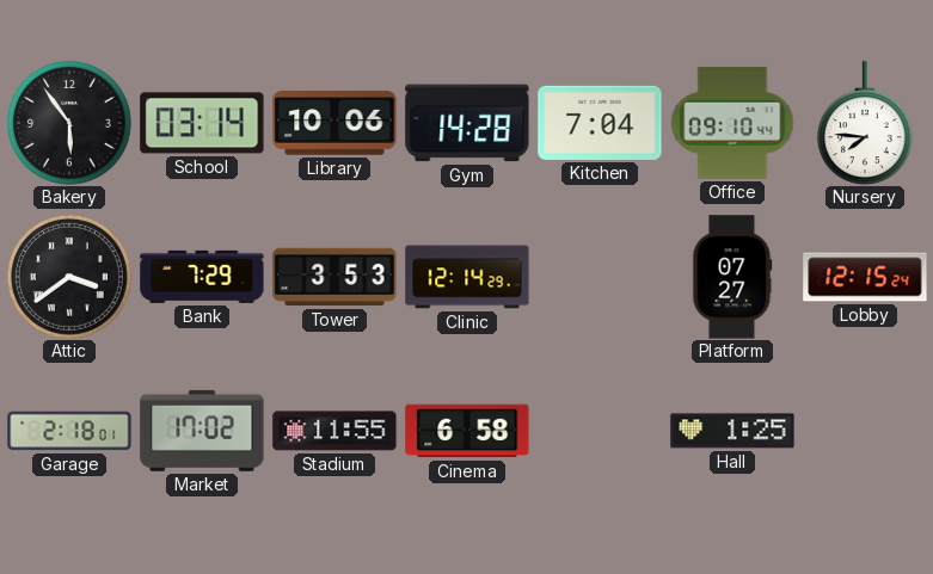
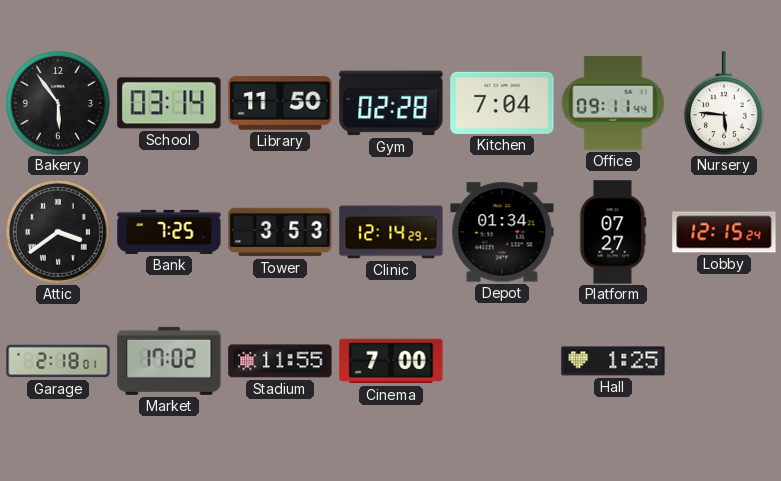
Library: 10:06 -> 11:50
Gym: 14:28 -> 02:28
Office: 09:10 -> 09:11
Nursery: 7:46 -> 5:46
Bank: 7:29 -> 7:25
Depot: none -> 01:34
Cinema: 6:58 -> 7:00
